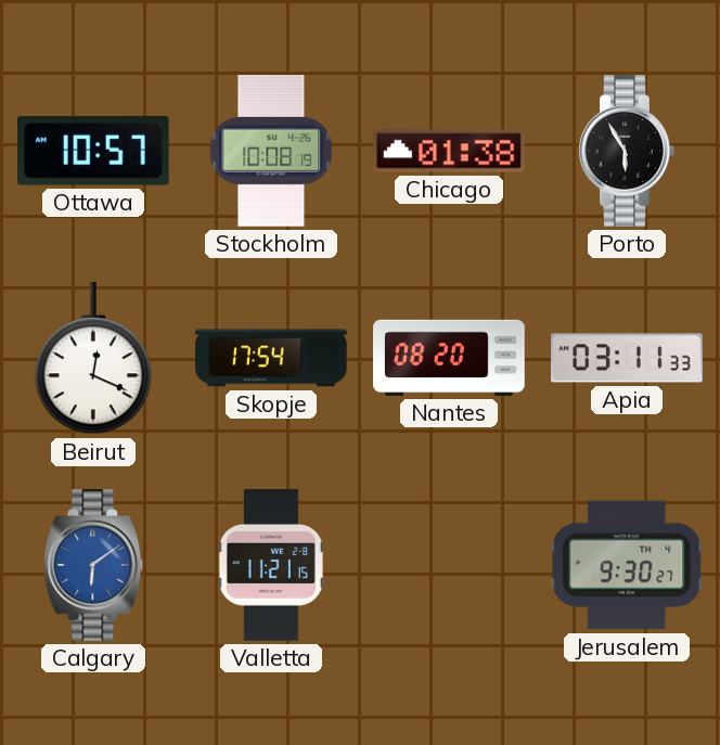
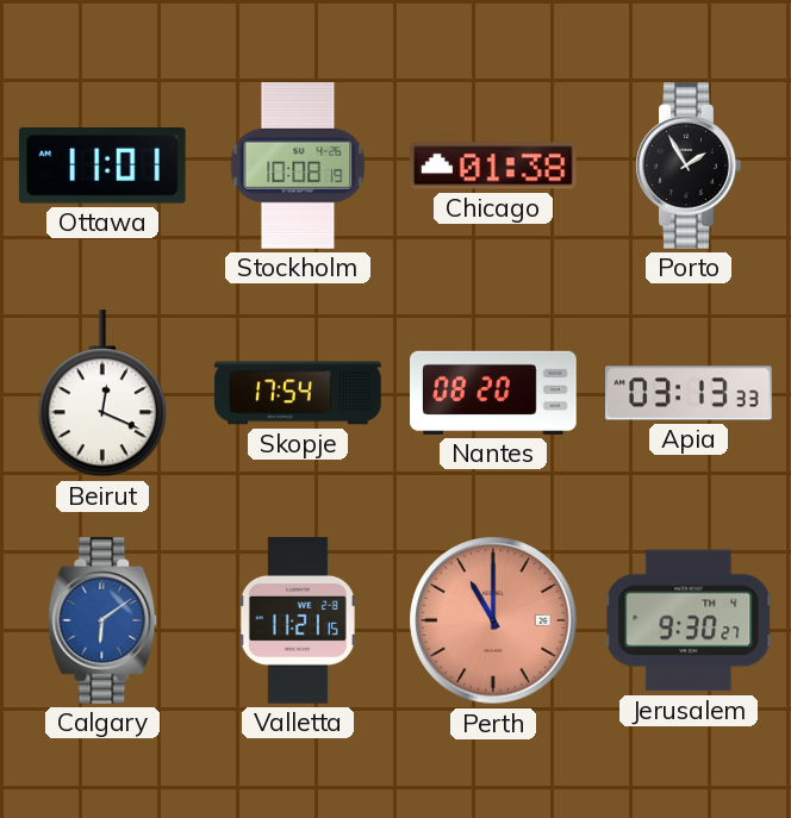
Ottawa: 10:57 -> 11:01
Porto: 5:55 -> 1:55
Apia: 03:11 -> 03:13
Perth: none -> 11:00
